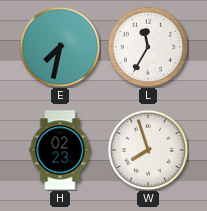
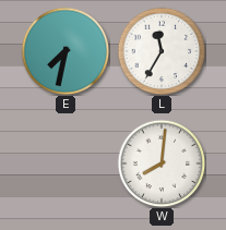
H: 02:23 -> none
W: 7:57 -> 8:01
